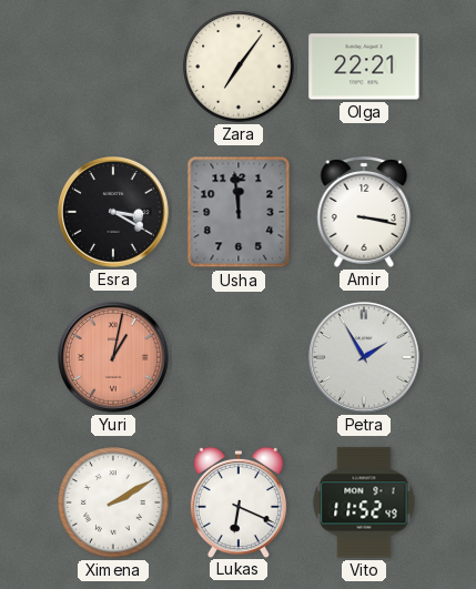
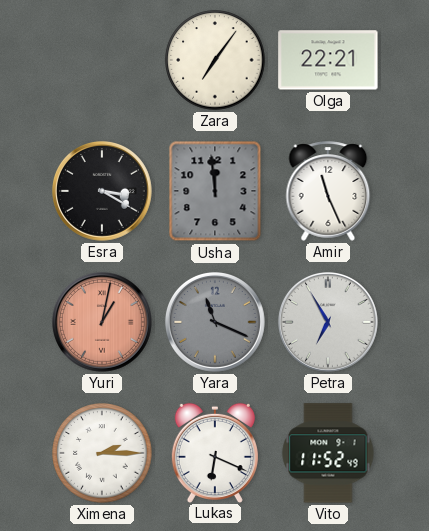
Amir: 3:17 -> 11:26
Yara: none -> 11:19
Petra: 1:55 -> 6:55
Ximena: 2:10 -> 2:15
